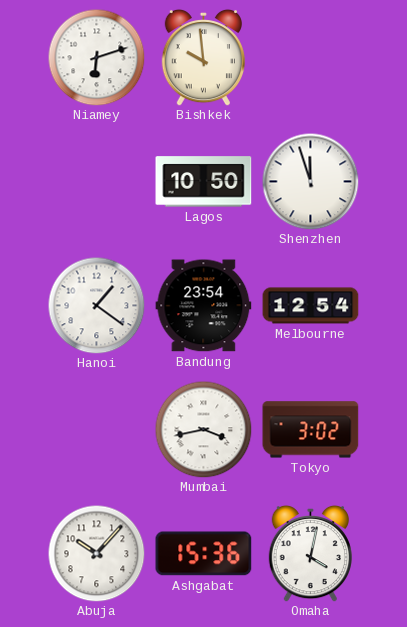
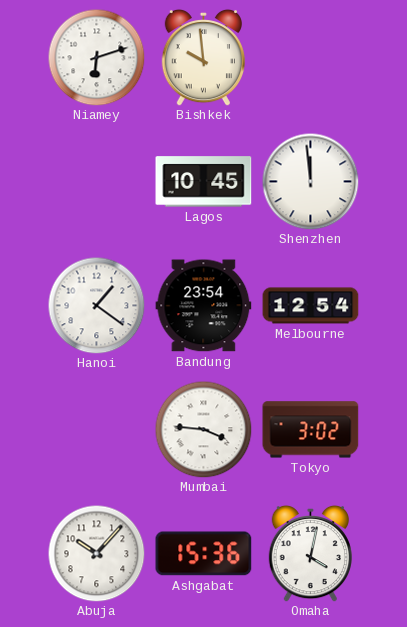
Lagos: 10:50 -> 10:45
Shenzhen: 11:57 -> 11:59
Mumbai: 3:43 -> 3:46
